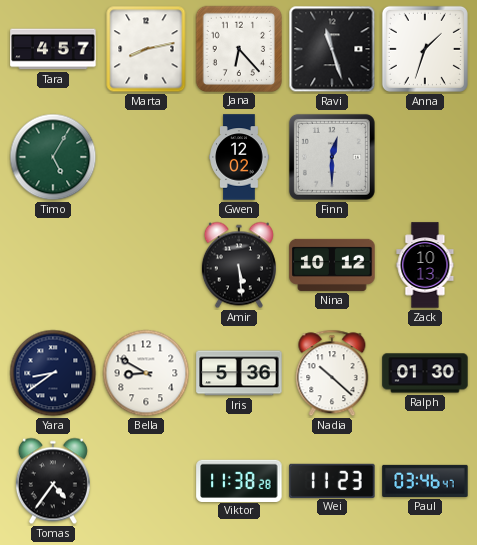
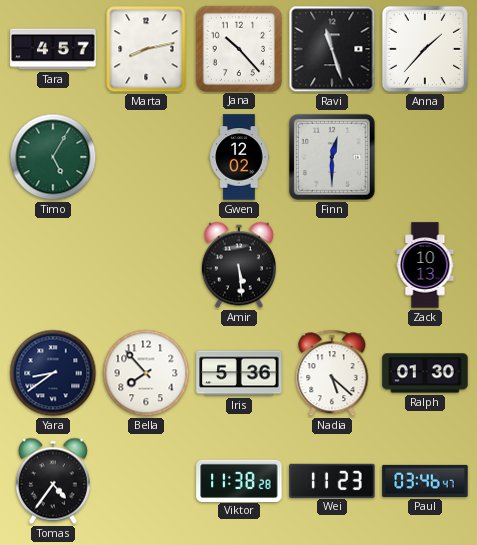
Jana: 6:23 -> 10:23
Anna: 1:33 -> 1:37
Nina: 10:12 -> none
Bella: 8:50 -> 7:53
Nadia: 10:22 -> 5:22
